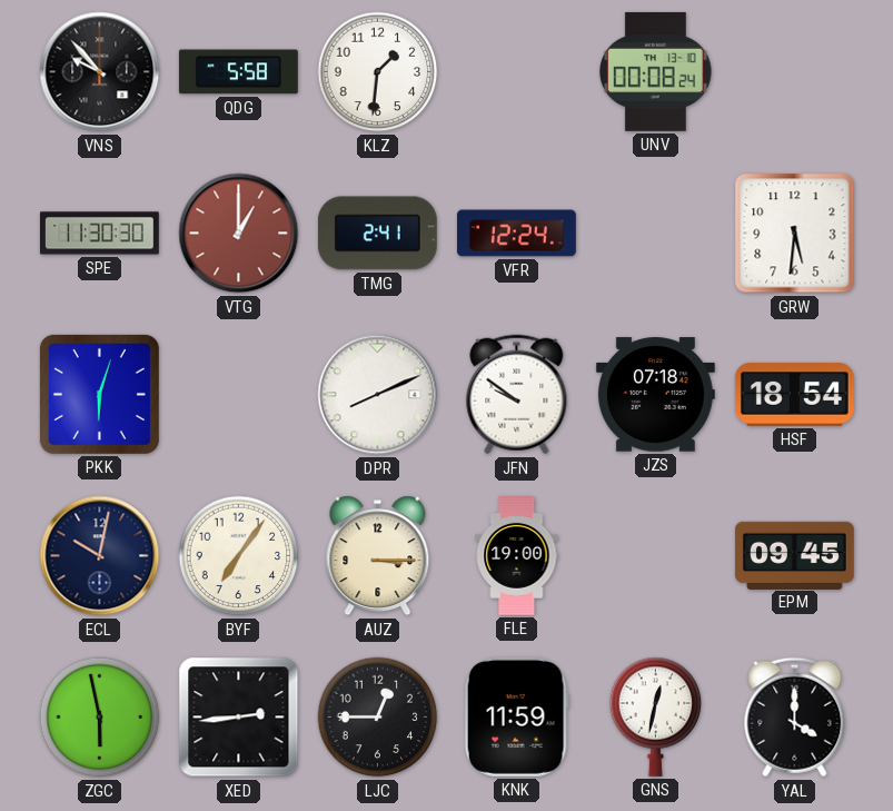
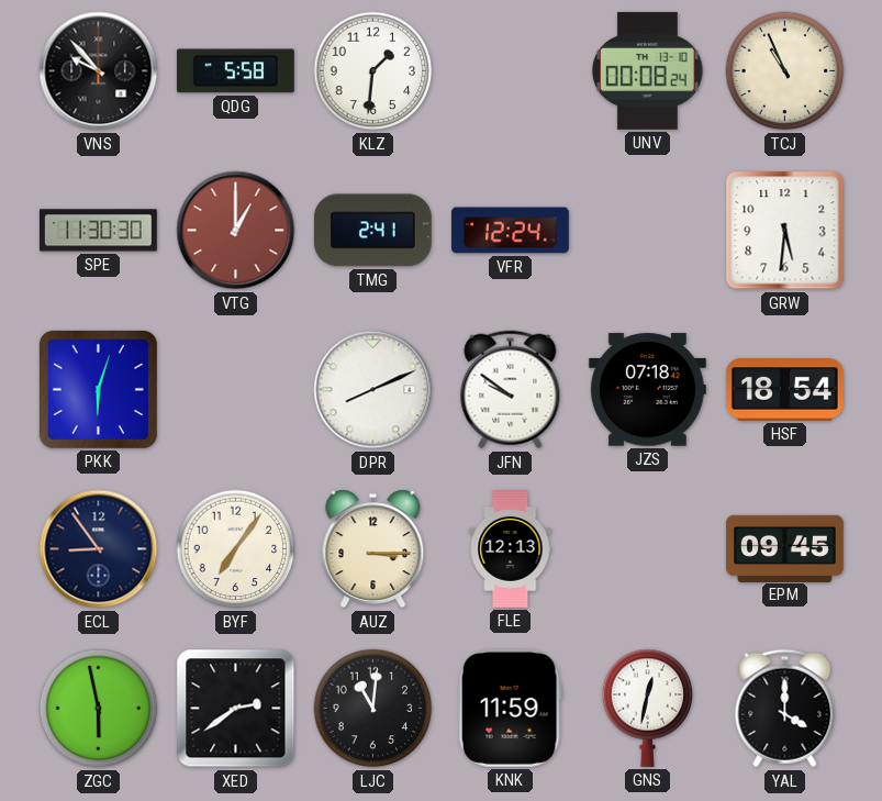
TCJ: none -> 10:56
ECL: 10:02 -> 8:54
FLE: 19:00 -> 12:13
XED: 2:44 -> 2:39
LJC: 12:45 -> 11:01
